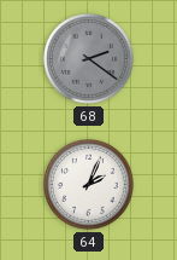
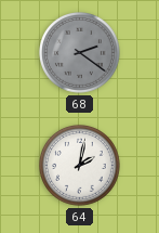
64: 2:04 -> 2:02
